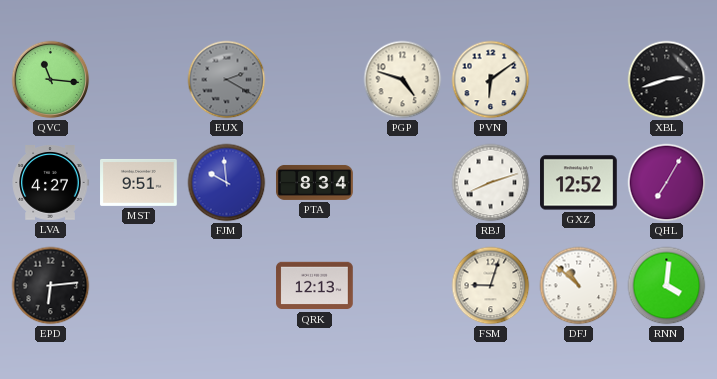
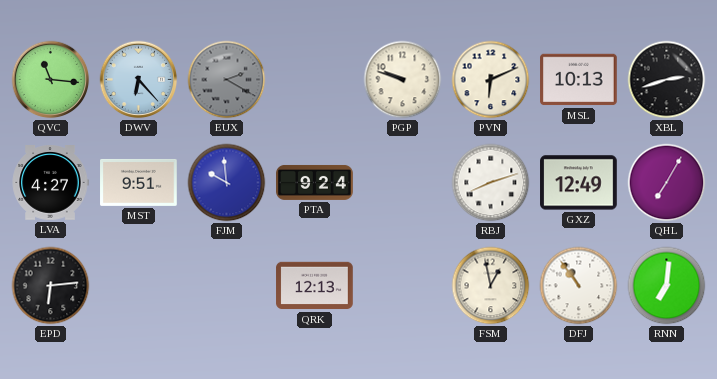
DWV: none -> 6:23
PGP: 4:48 -> 9:48
PVN: 6:09 -> 6:11
MSL: none -> 10:13
PTA: 8:34 -> 9:24
GXZ: 12:52 -> 12:49
FSM: 9:03 -> 12:58
DFJ: 10:52 -> 10:54
RNN: 4:01 -> 7:01
